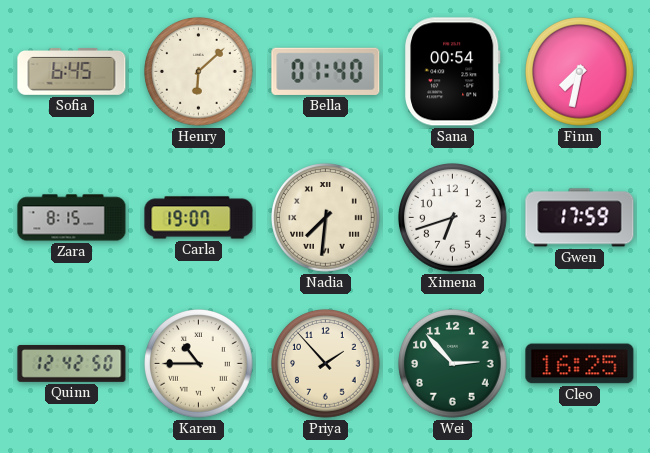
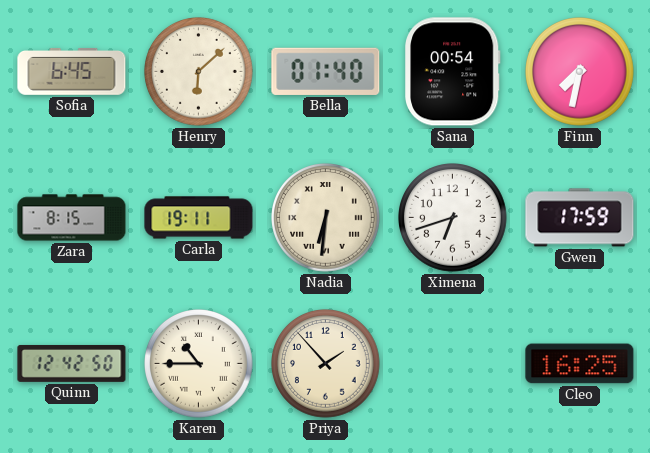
Carla: 19:07 -> 19:11
Nadia: 7:31 -> 6:31
Wei: 2:53 -> none
